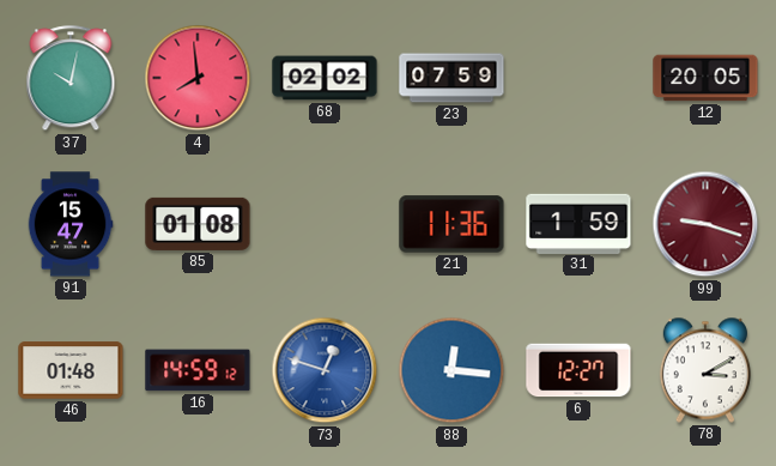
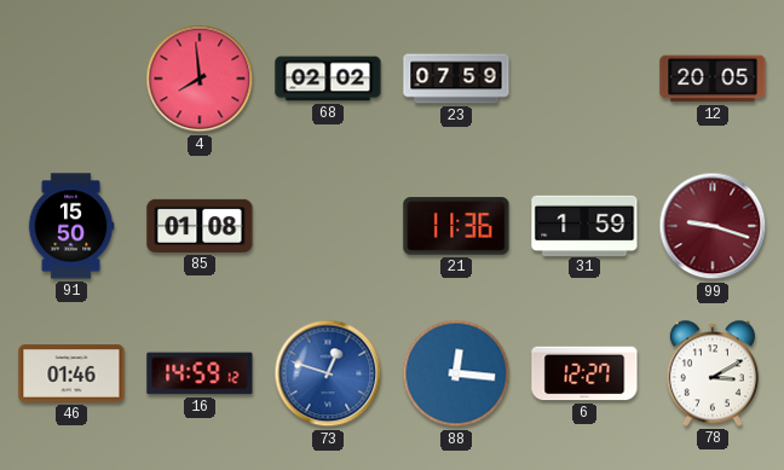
37: 10:02 -> none
91: 15:47 -> 15:50
46: 01:48 -> 01:46
